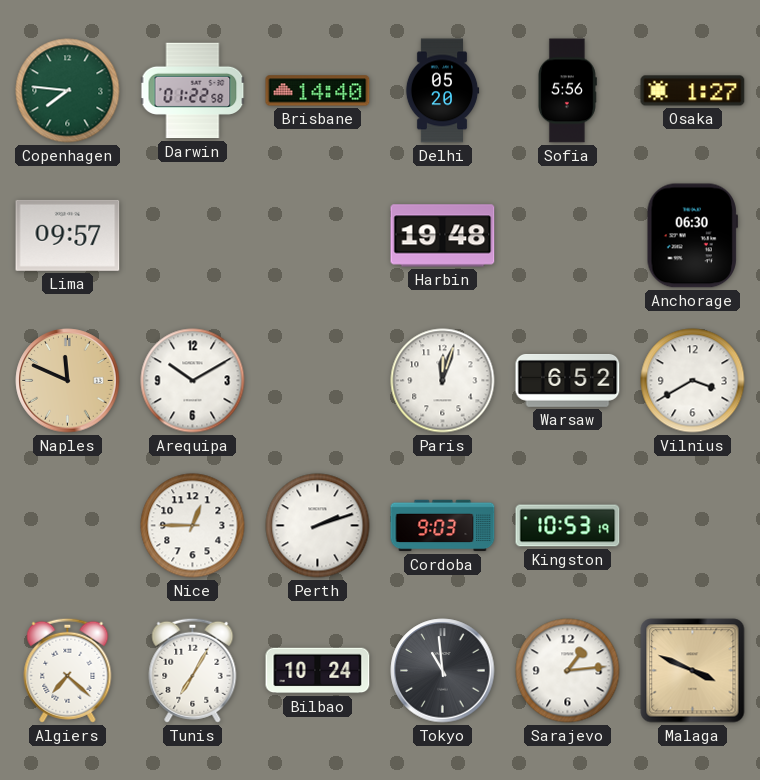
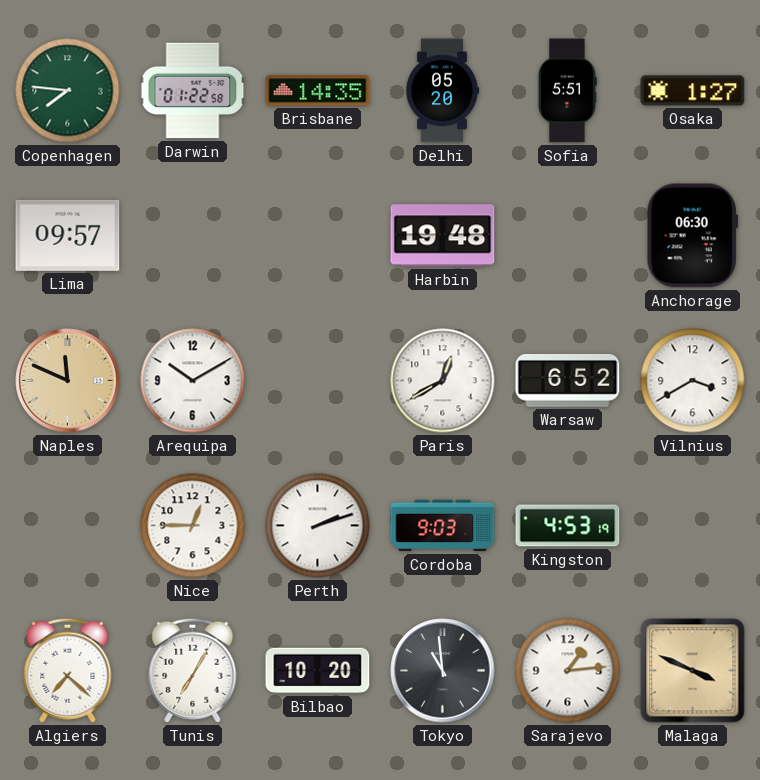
Brisbane: 14:40 -> 14:35
Sofia: 5:56 -> 5:51
Paris: 12:03 -> 12:40
Kingston: 10:53 -> 4:53
Bilbao: 10:24 -> 10:20
